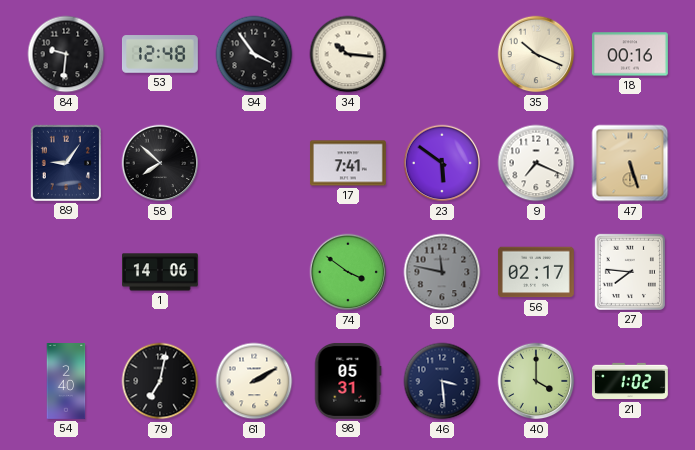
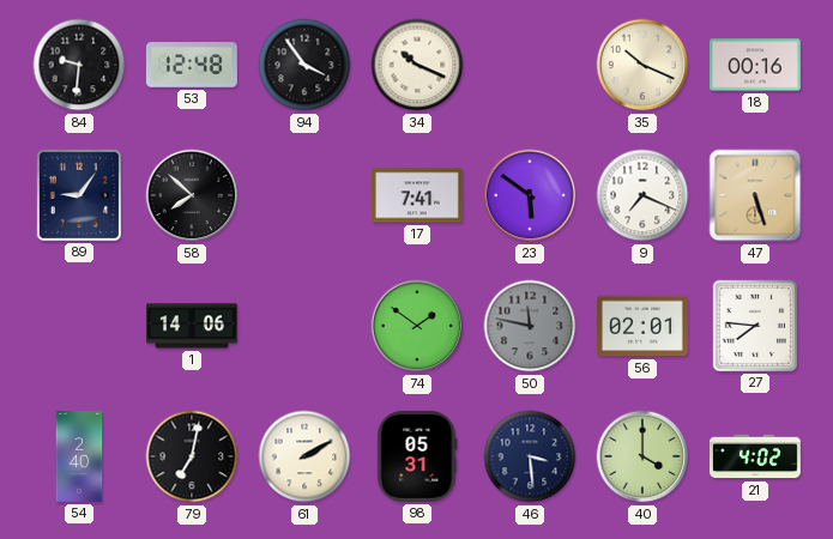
34: 10:16 -> 10:19
74: 3:51 -> 1:51
56: 02:17 -> 02:01
21: 1:02 -> 4:02
